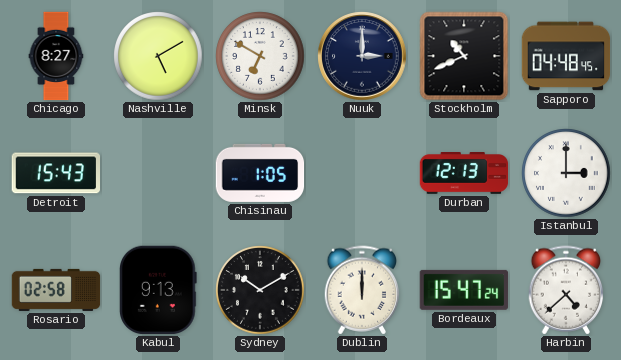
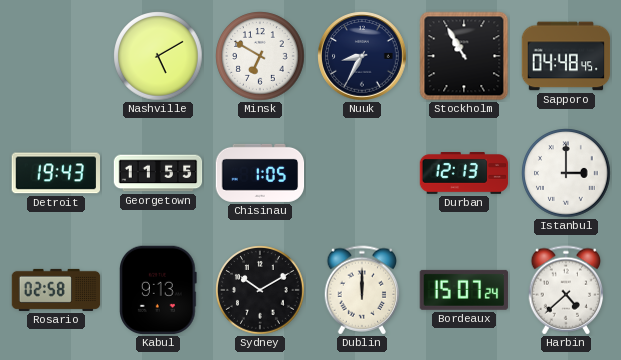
Chicago: 8:27 -> none
Nuuk: 3:00 -> 8:35
Stockholm: 10:41 -> 10:55
Detroit: 15:43 -> 19:43
Georgetown: none -> 11:55
Bordeaux: 15:47 -> 15:07
